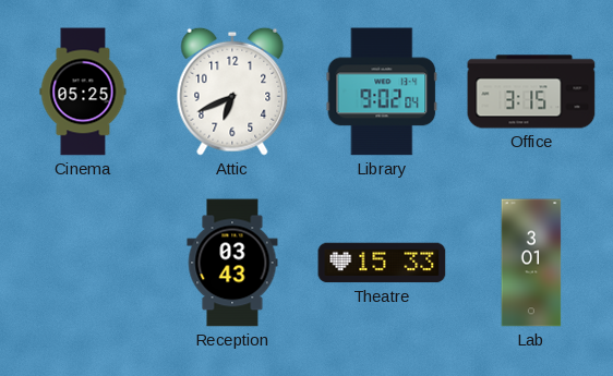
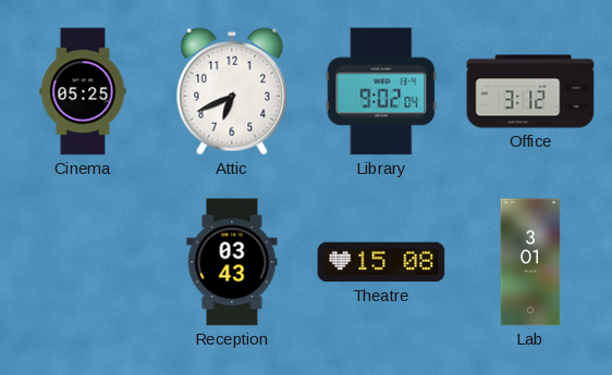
Office: 3:15 -> 3:12
Theatre: 15:33 -> 15:08
